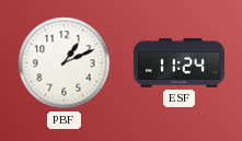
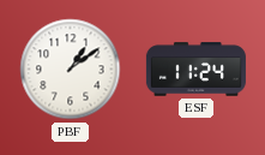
PBF: 1:11 -> 1:09
